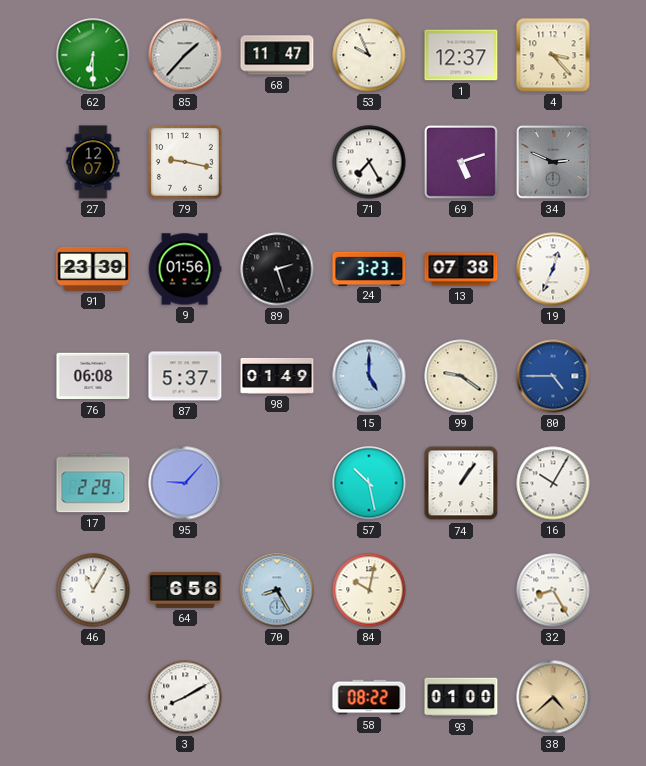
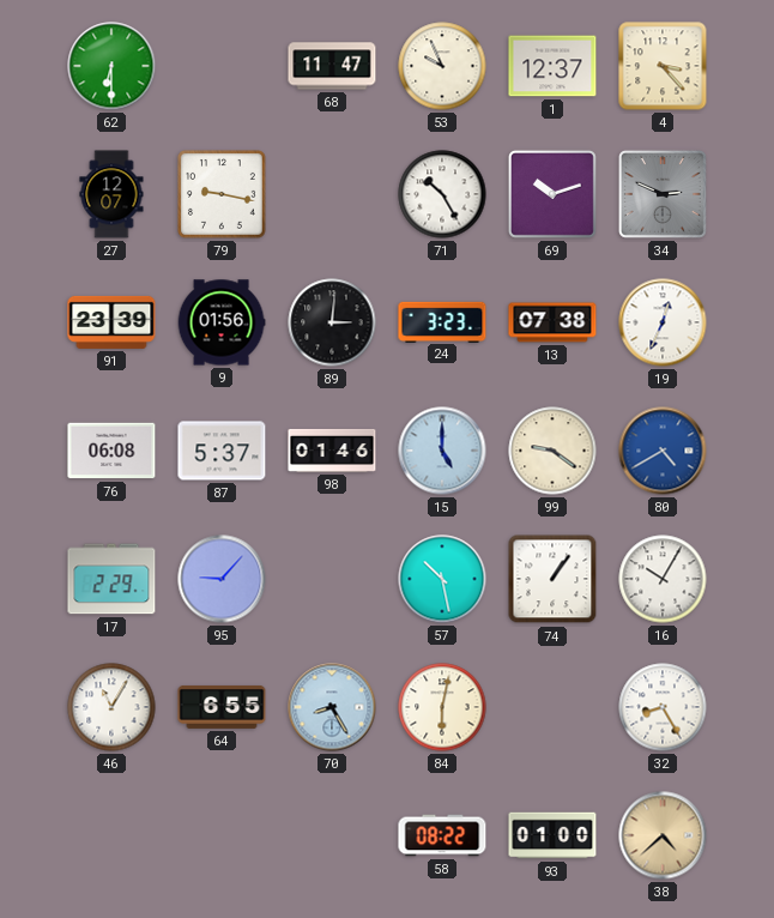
85: 1:37 -> none
71: 7:25 -> 10:25
69: 5:12 -> 10:12
89: 2:27 -> 3:01
98: 01:49 -> 01:46
80: 4:45 -> 4:40
64: 6:56 -> 6:55
84: 10:02 -> 6:02
3: 8:10 -> none
